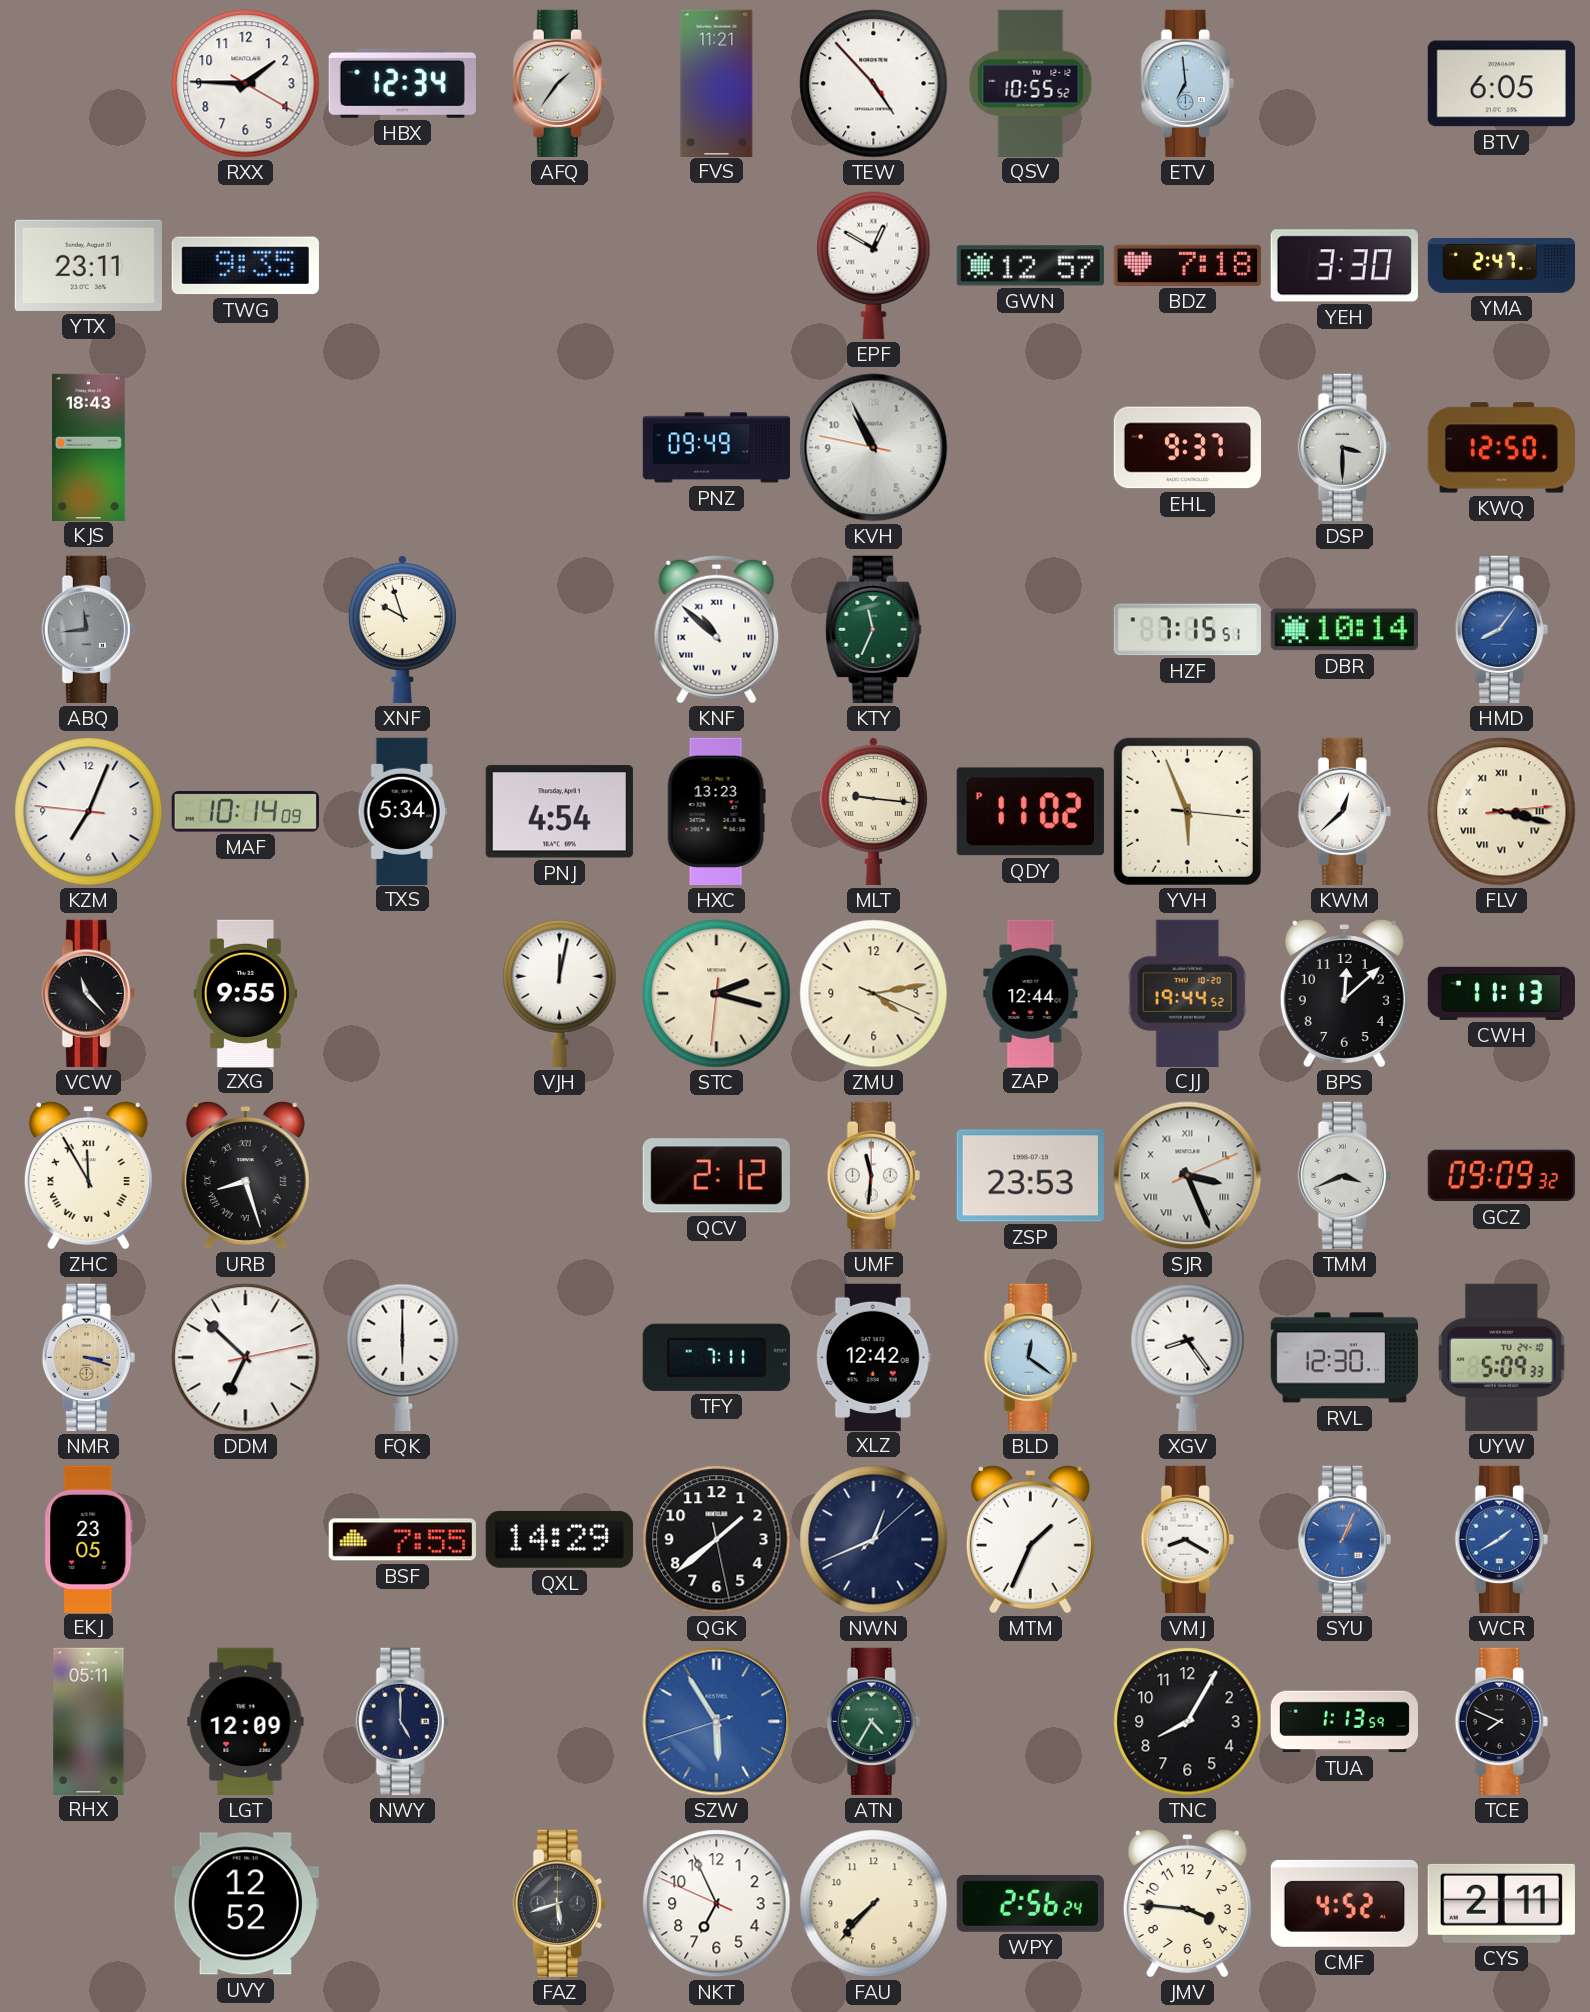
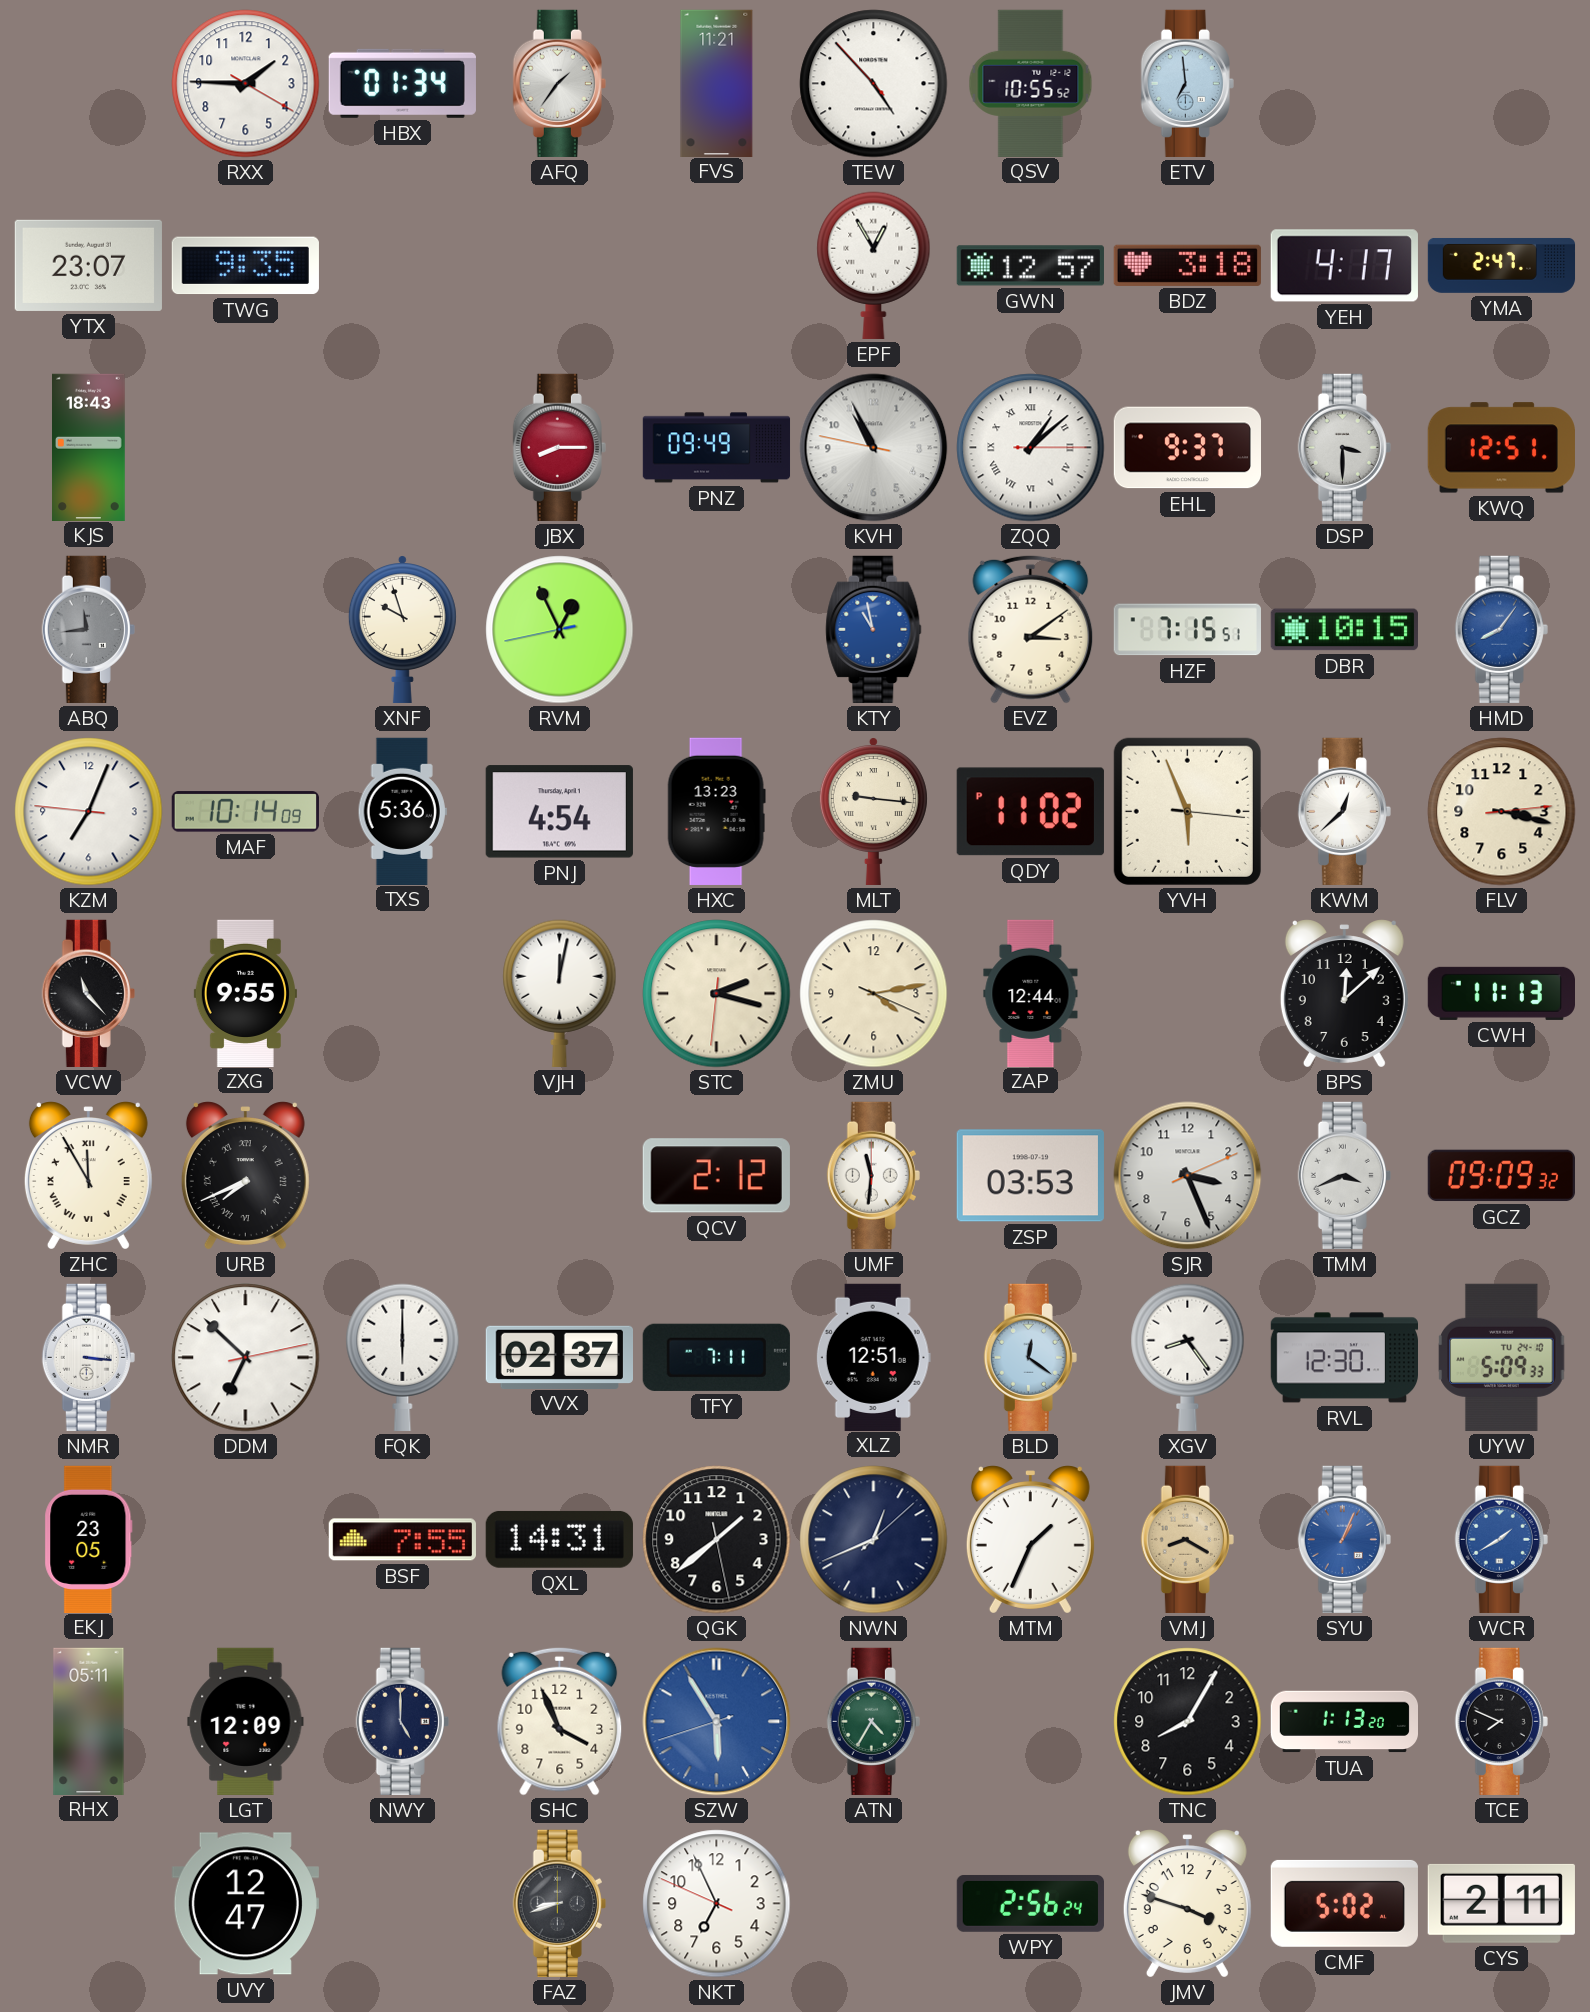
HBX: 12:34 -> 01:34
BTV: 6:05 -> none
YTX: 23:11 -> 23:07
EPF: 12:50 -> 12:55
BDZ: 7:18 -> 3:18
YEH: 3:30 -> 4:17
JBX: none -> 8:15
ZQQ: none -> 1:08
KWQ: 12:50 -> 12:51
RVM: none -> 12:55
KNF: 10:52 -> none
KTY: 11:34 -> 10:58
KTY dial: green -> blue
EVZ: none -> 3:09
DBR: 10:14 -> 10:15
TXS: 5:34 -> 5:36
FLV numerals: Roman -> Arabic
CJJ: 19:44 -> none
URB: 8:27 -> 7:41
ZSP: 23:53 -> 03:53
SJR numerals: Roman -> Arabic
NMR: 3:18 -> 3:16
NMR dial: champagne -> white
VVX: none -> 02:37
XLZ: 12:42 -> 12:51
QXL: 14:29 -> 14:31
VMJ dial: white -> champagne
SHC: none -> 3:56
TUA: 1:13:59 -> 1:13:20
UVY: 12:52 -> 12:47
FAZ: 5:42 -> 8:42
FAU: 7:37 -> none
JMV: 3:46 -> 3:48
CMF: 4:52 -> 5:02
